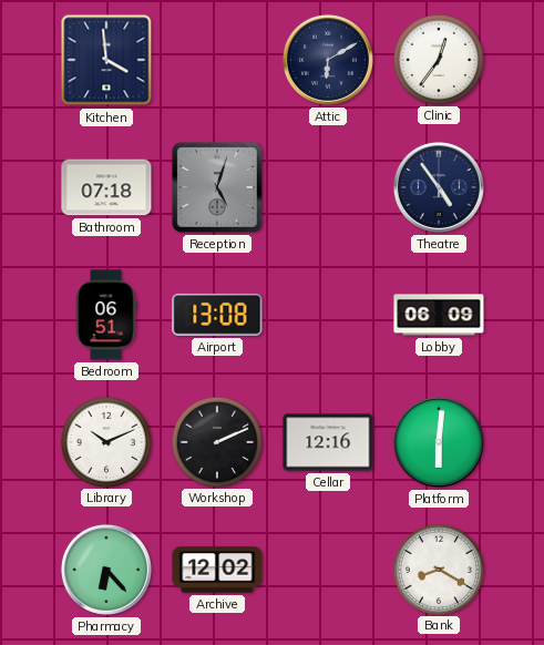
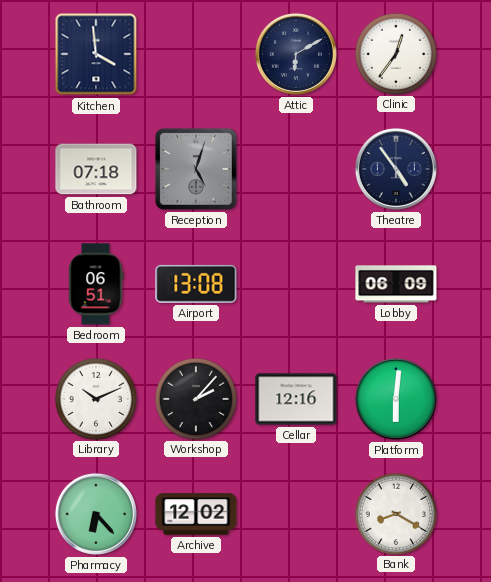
Workshop: 2:11 -> 2:07
